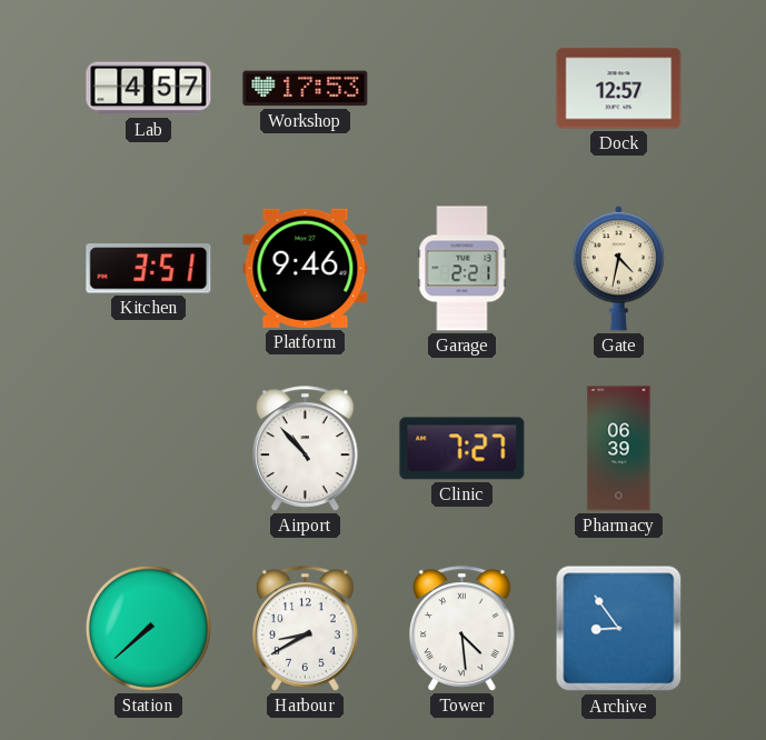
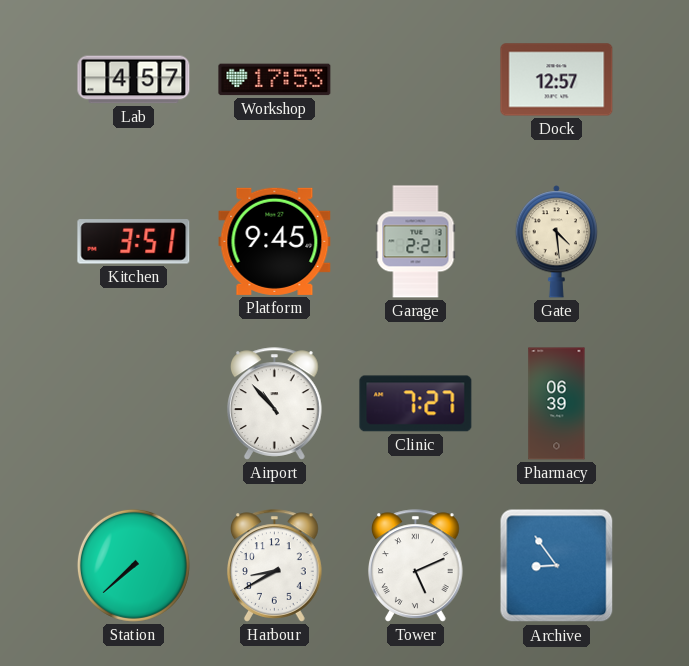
Platform: 9:46 -> 9:45
Gate: 4:32 -> 4:29
Tower: 4:29 -> 5:11
